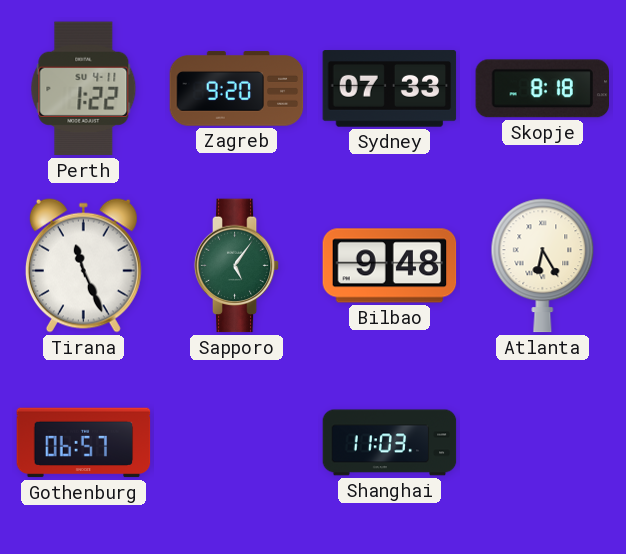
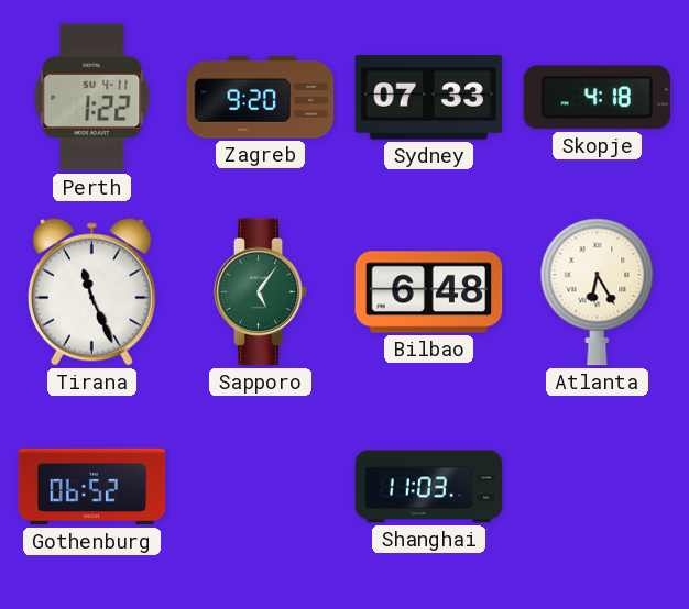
Skopje: 8:18 -> 4:18
Bilbao: 9:48 -> 6:48
Gothenburg: 06:57 -> 06:52
